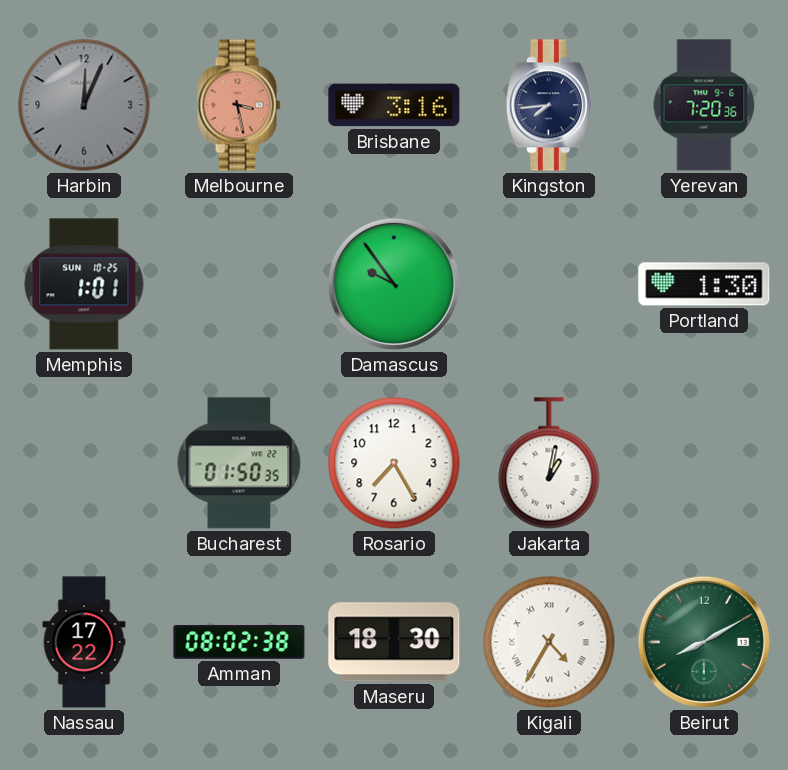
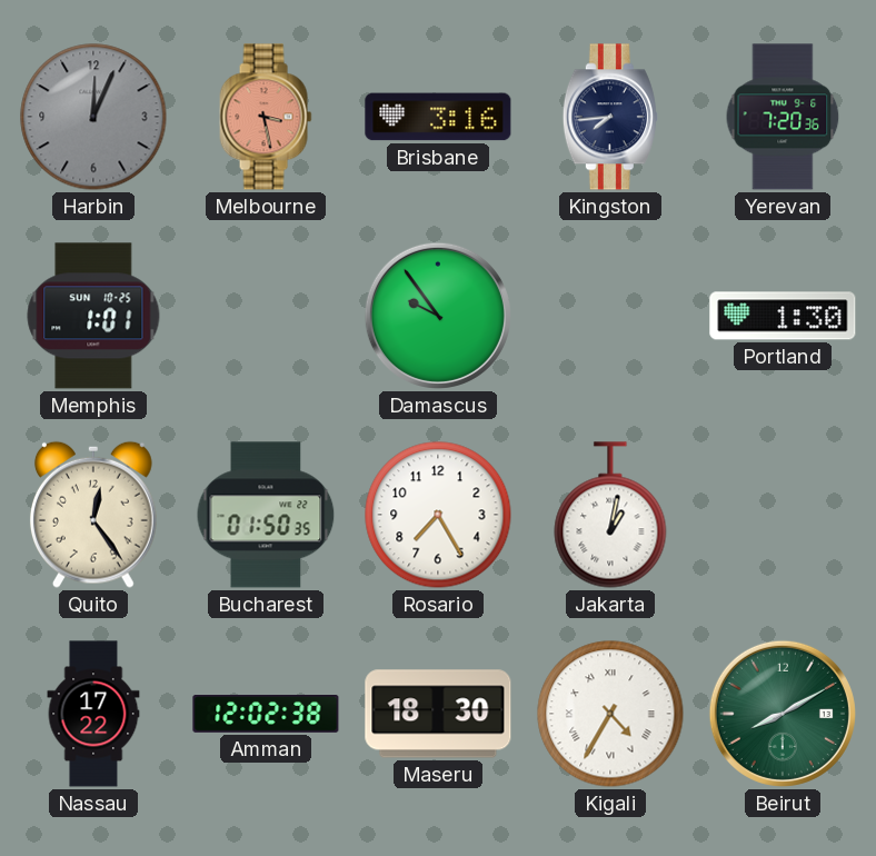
Quito: none -> 12:24
Amman: 08:02 -> 12:02
